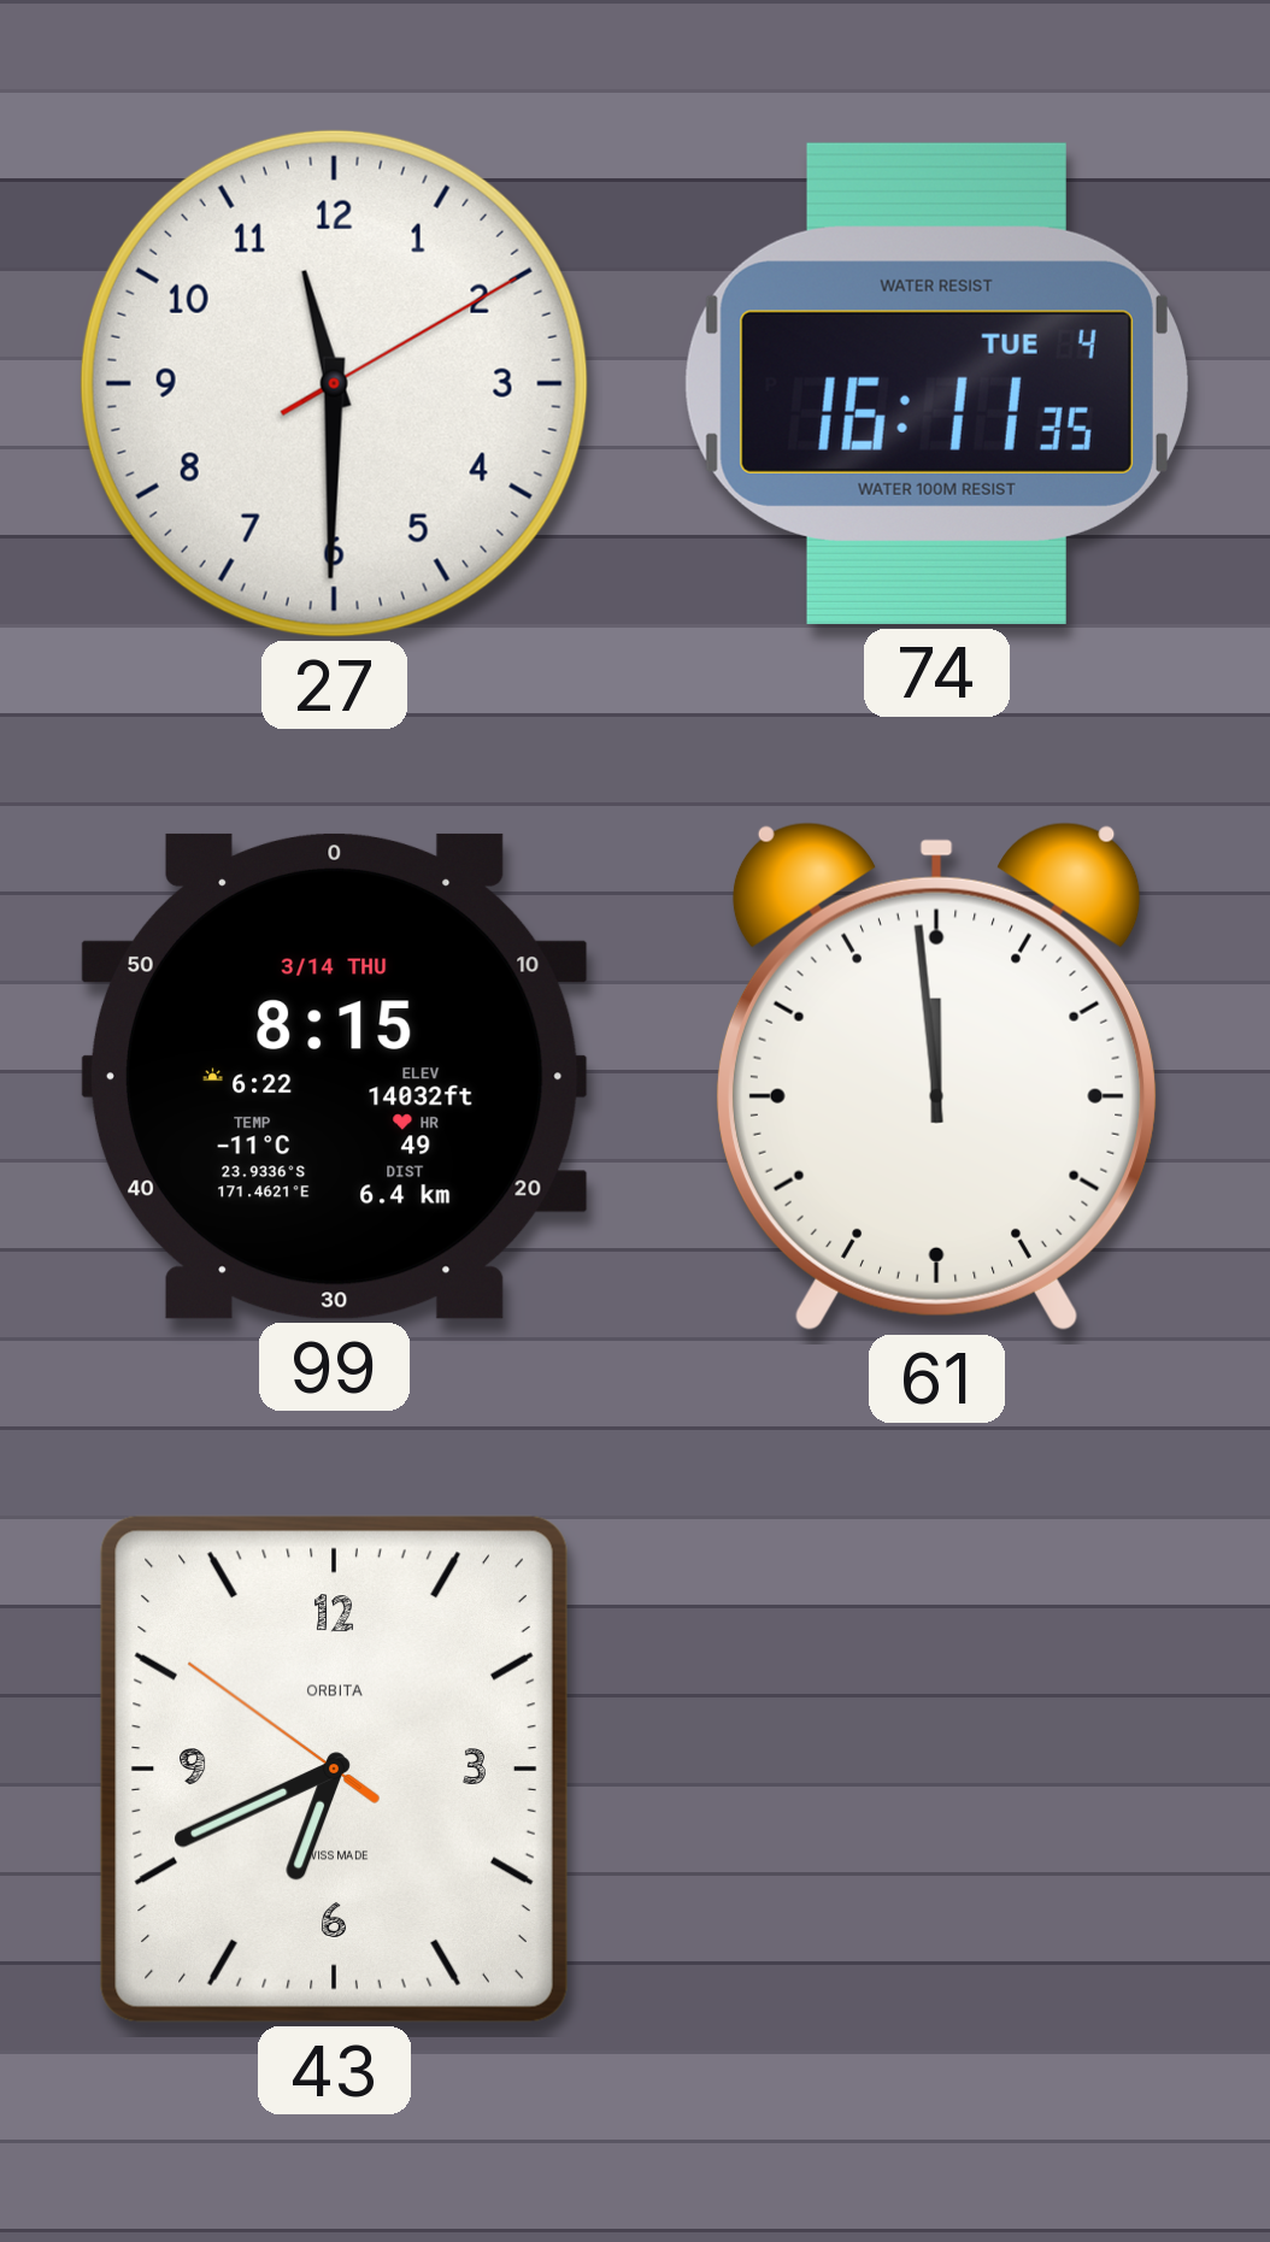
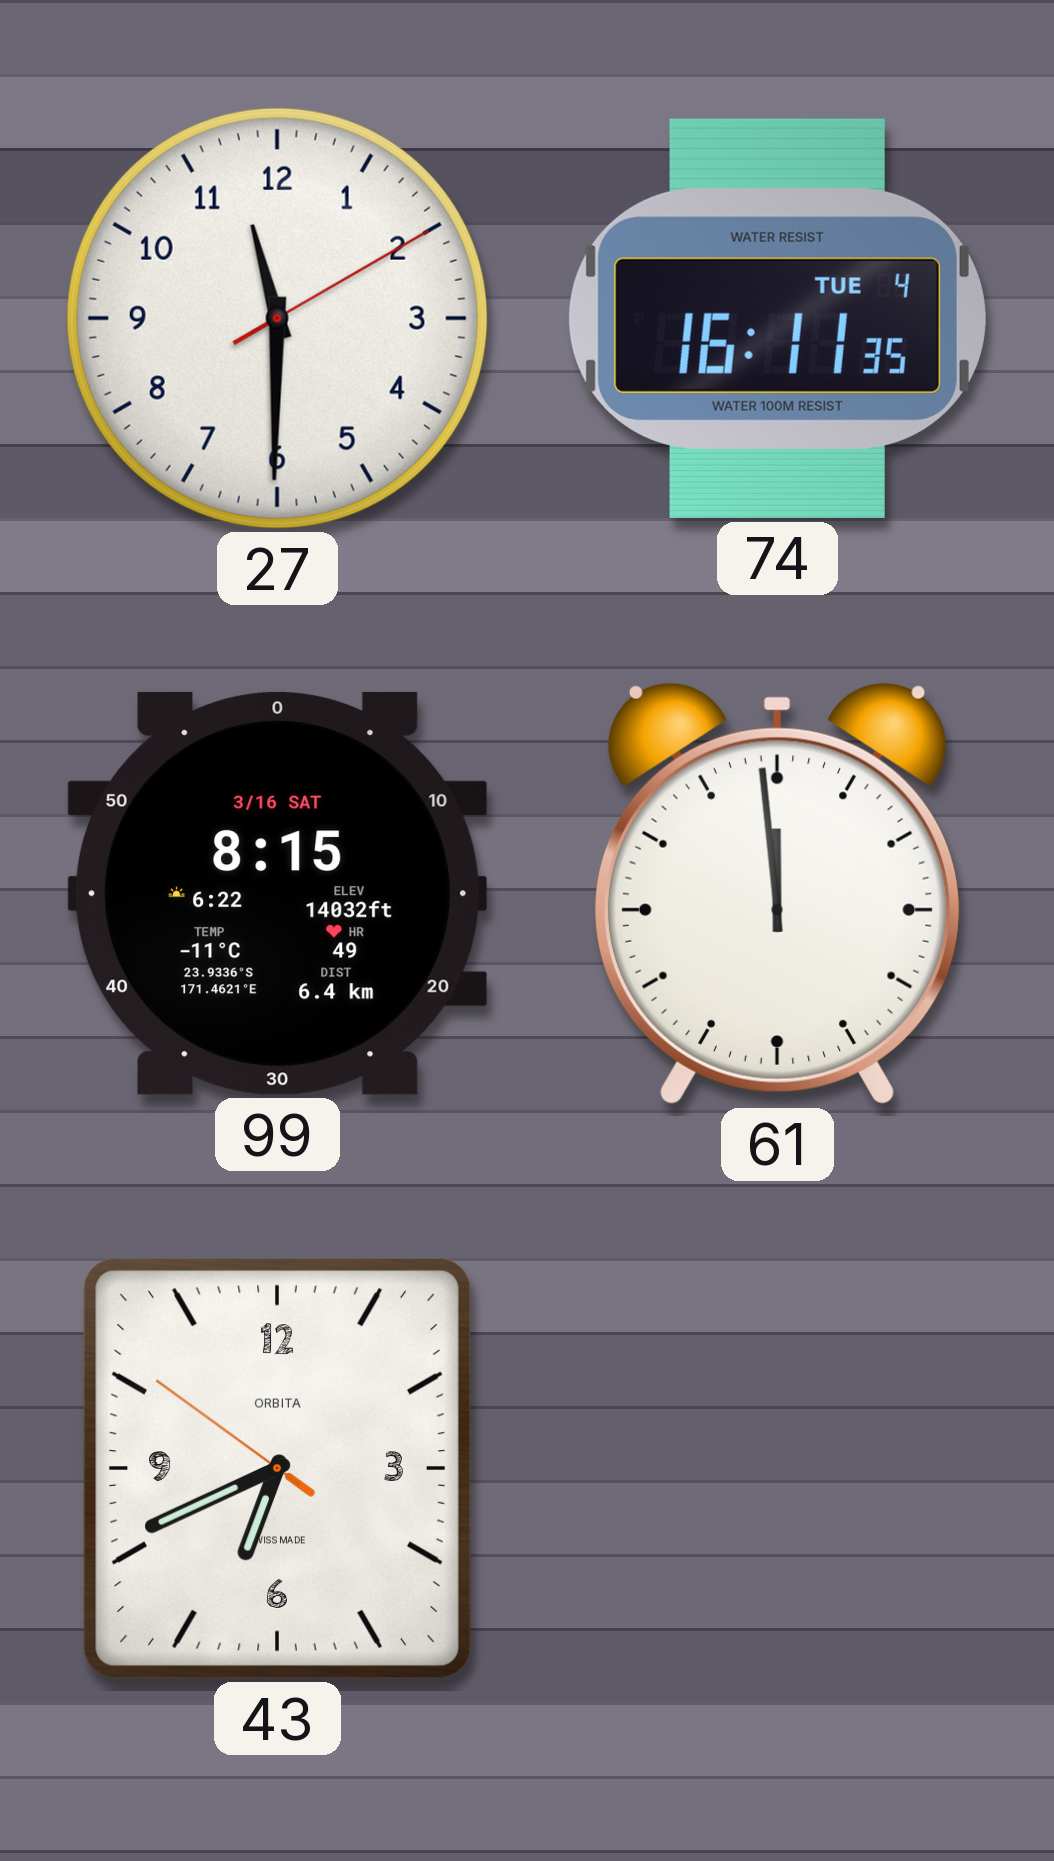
99 date: 3/14 THU -> 3/16 SAT
